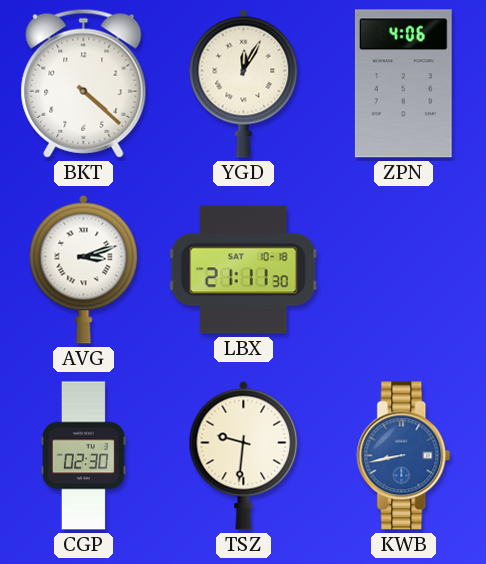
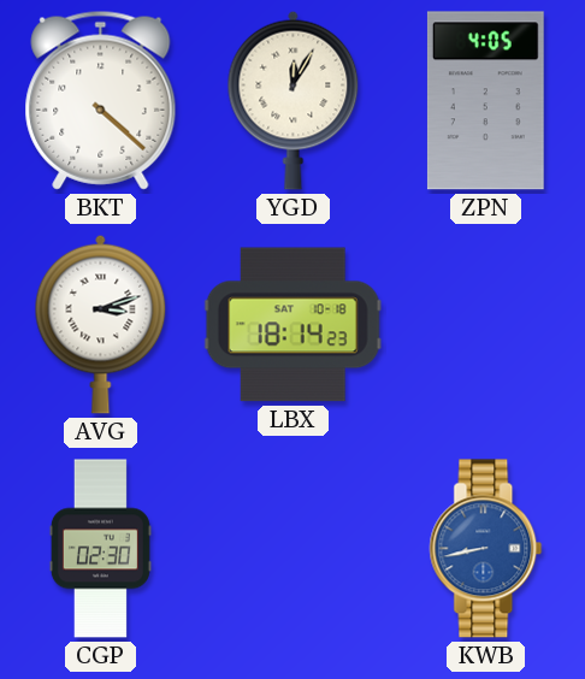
ZPN: 4:06 -> 4:05
LBX: 21:11 -> 18:14
TSZ: 9:31 -> none
